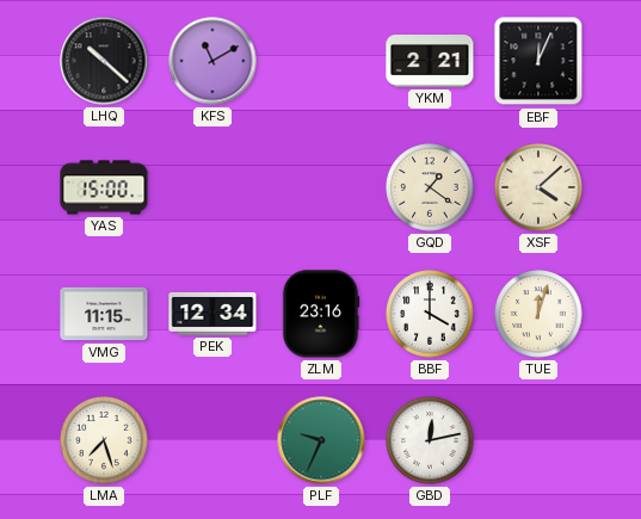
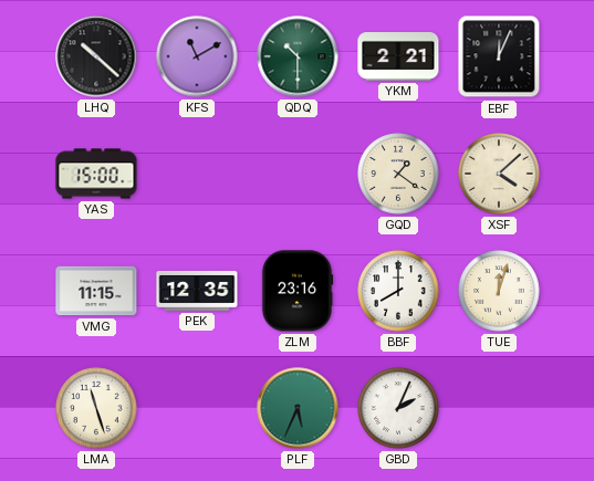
QDQ: none -> 10:30
PEK: 12:34 -> 12:35
BBF: 4:00 -> 8:00
LMA: 7:27 -> 11:27
PLF: 9:34 -> 5:34
GBD: 12:13 -> 2:04
